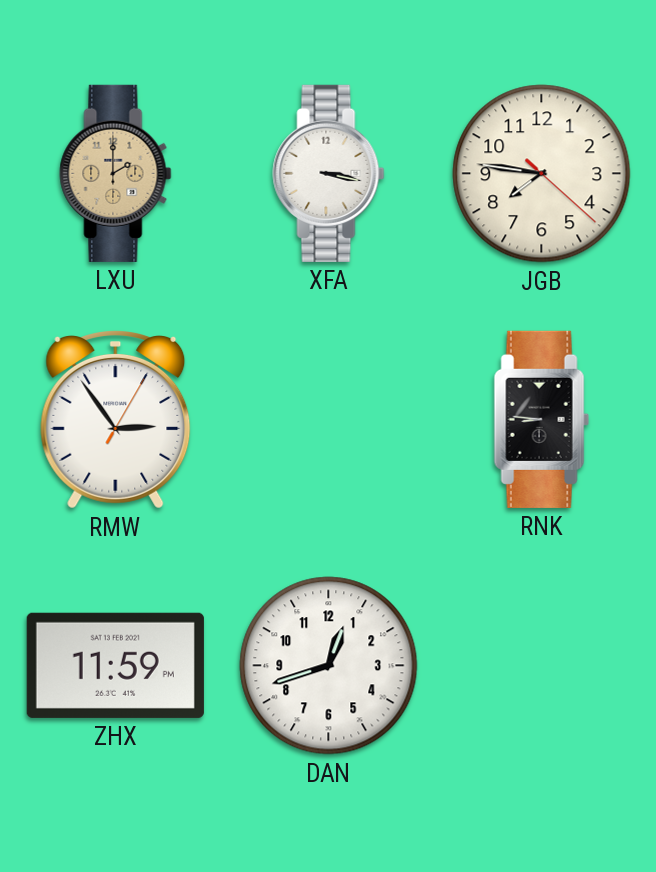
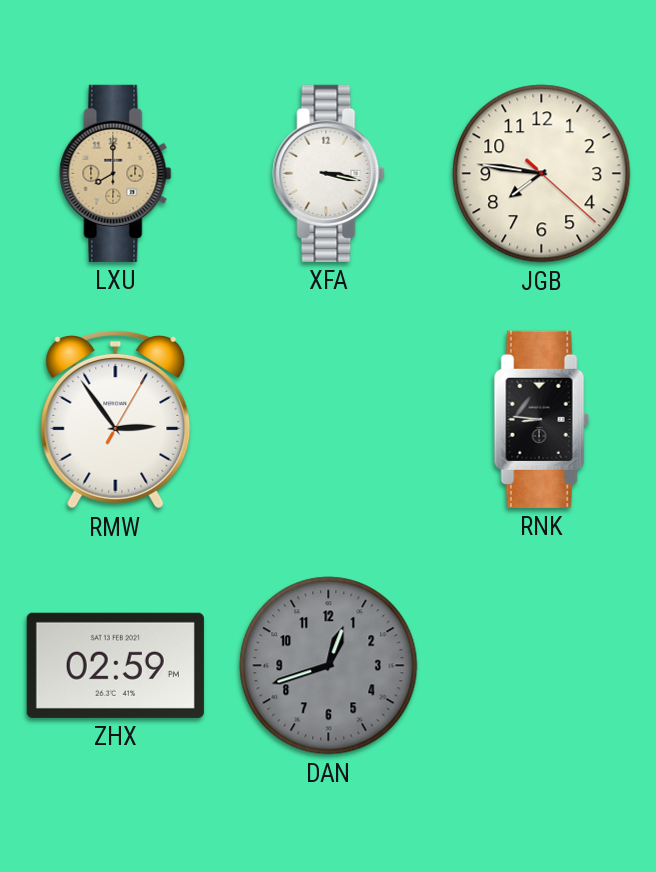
LXU: 2:00 -> 8:00
ZHX: 11:59 -> 02:59
DAN dial: white -> grey
